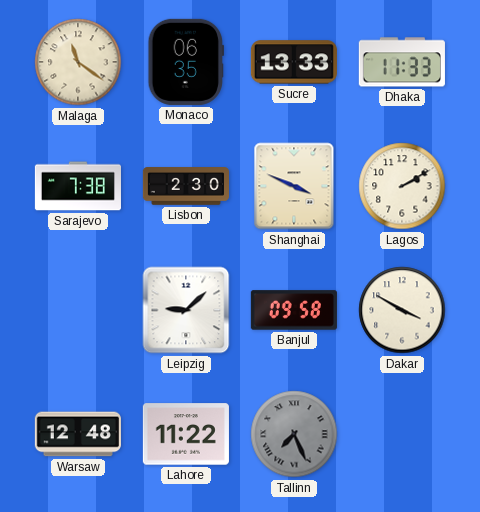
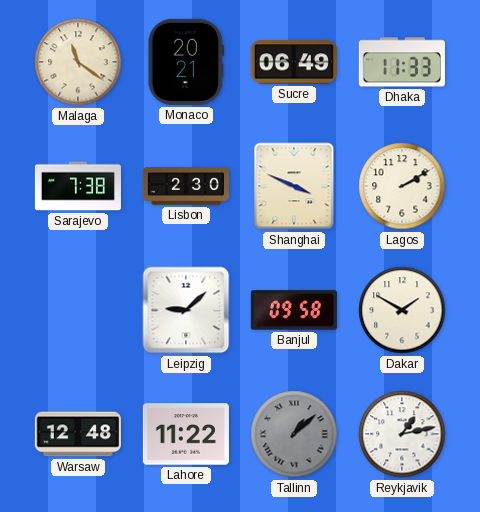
Monaco: 06:35 -> 20:21
Sucre: 13:33 -> 06:49
Dakar: 3:50 -> 1:50
Tallinn: 7:26 -> 1:08
Reykjavik: none -> 1:13
